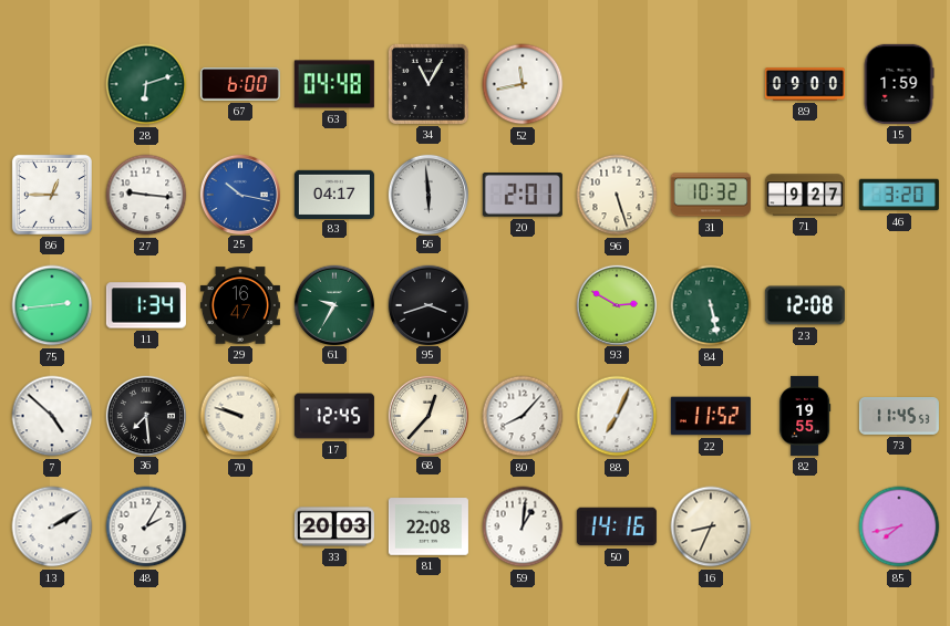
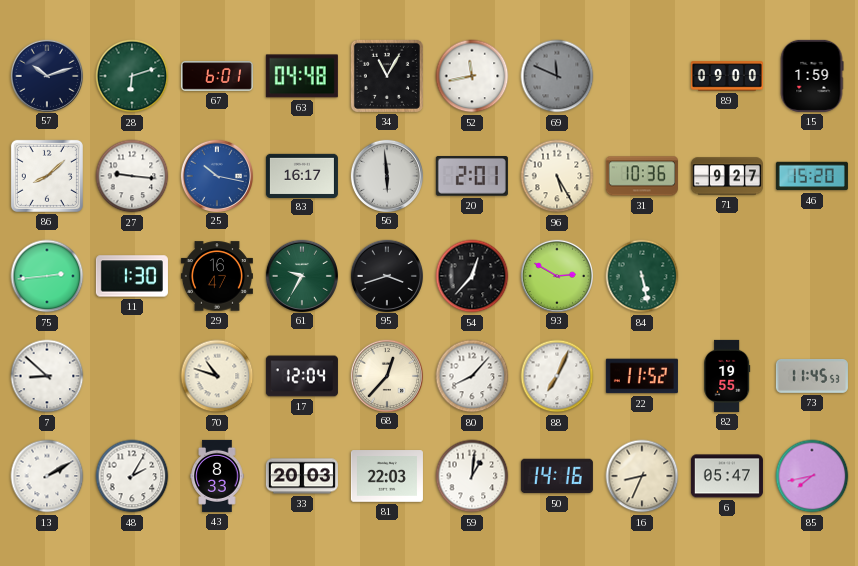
57: none -> 10:12
67: 6:00 -> 6:01
69: none -> 11:49
86: 12:45 -> 8:08
83: 04:17 -> 16:17
96: 5:27 -> 5:25
31: 10:32 -> 10:36
46: 3:20 -> 15:20
11: 1:34 -> 1:30
54: none -> 12:37
23: 12:08 -> none
7: 4:52 -> 8:52
36: 7:29 -> none
70: 9:48 -> 10:48
17: 12:45 -> 12:04
43: none -> 8:33
81: 22:08 -> 22:03
6: none -> 05:47
